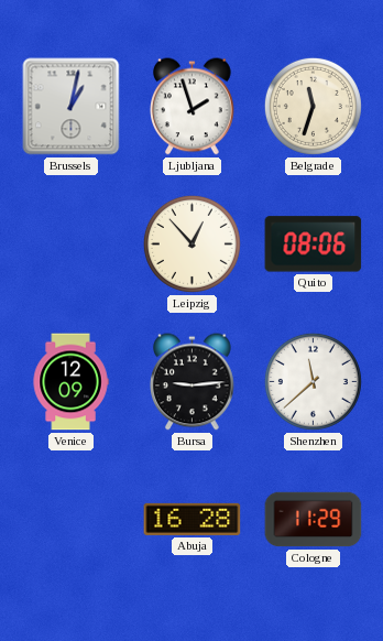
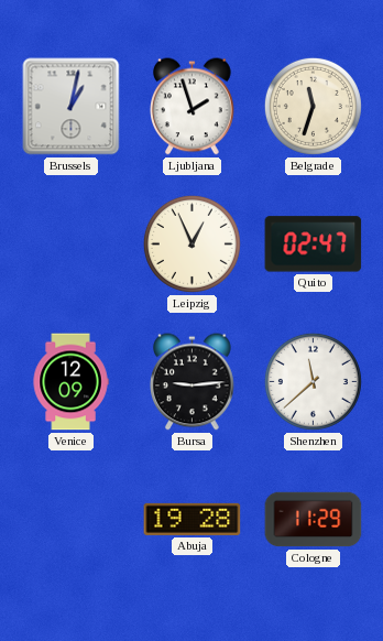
Leipzig: 12:53 -> 12:56
Quito: 08:06 -> 02:47
Abuja: 16:28 -> 19:28
